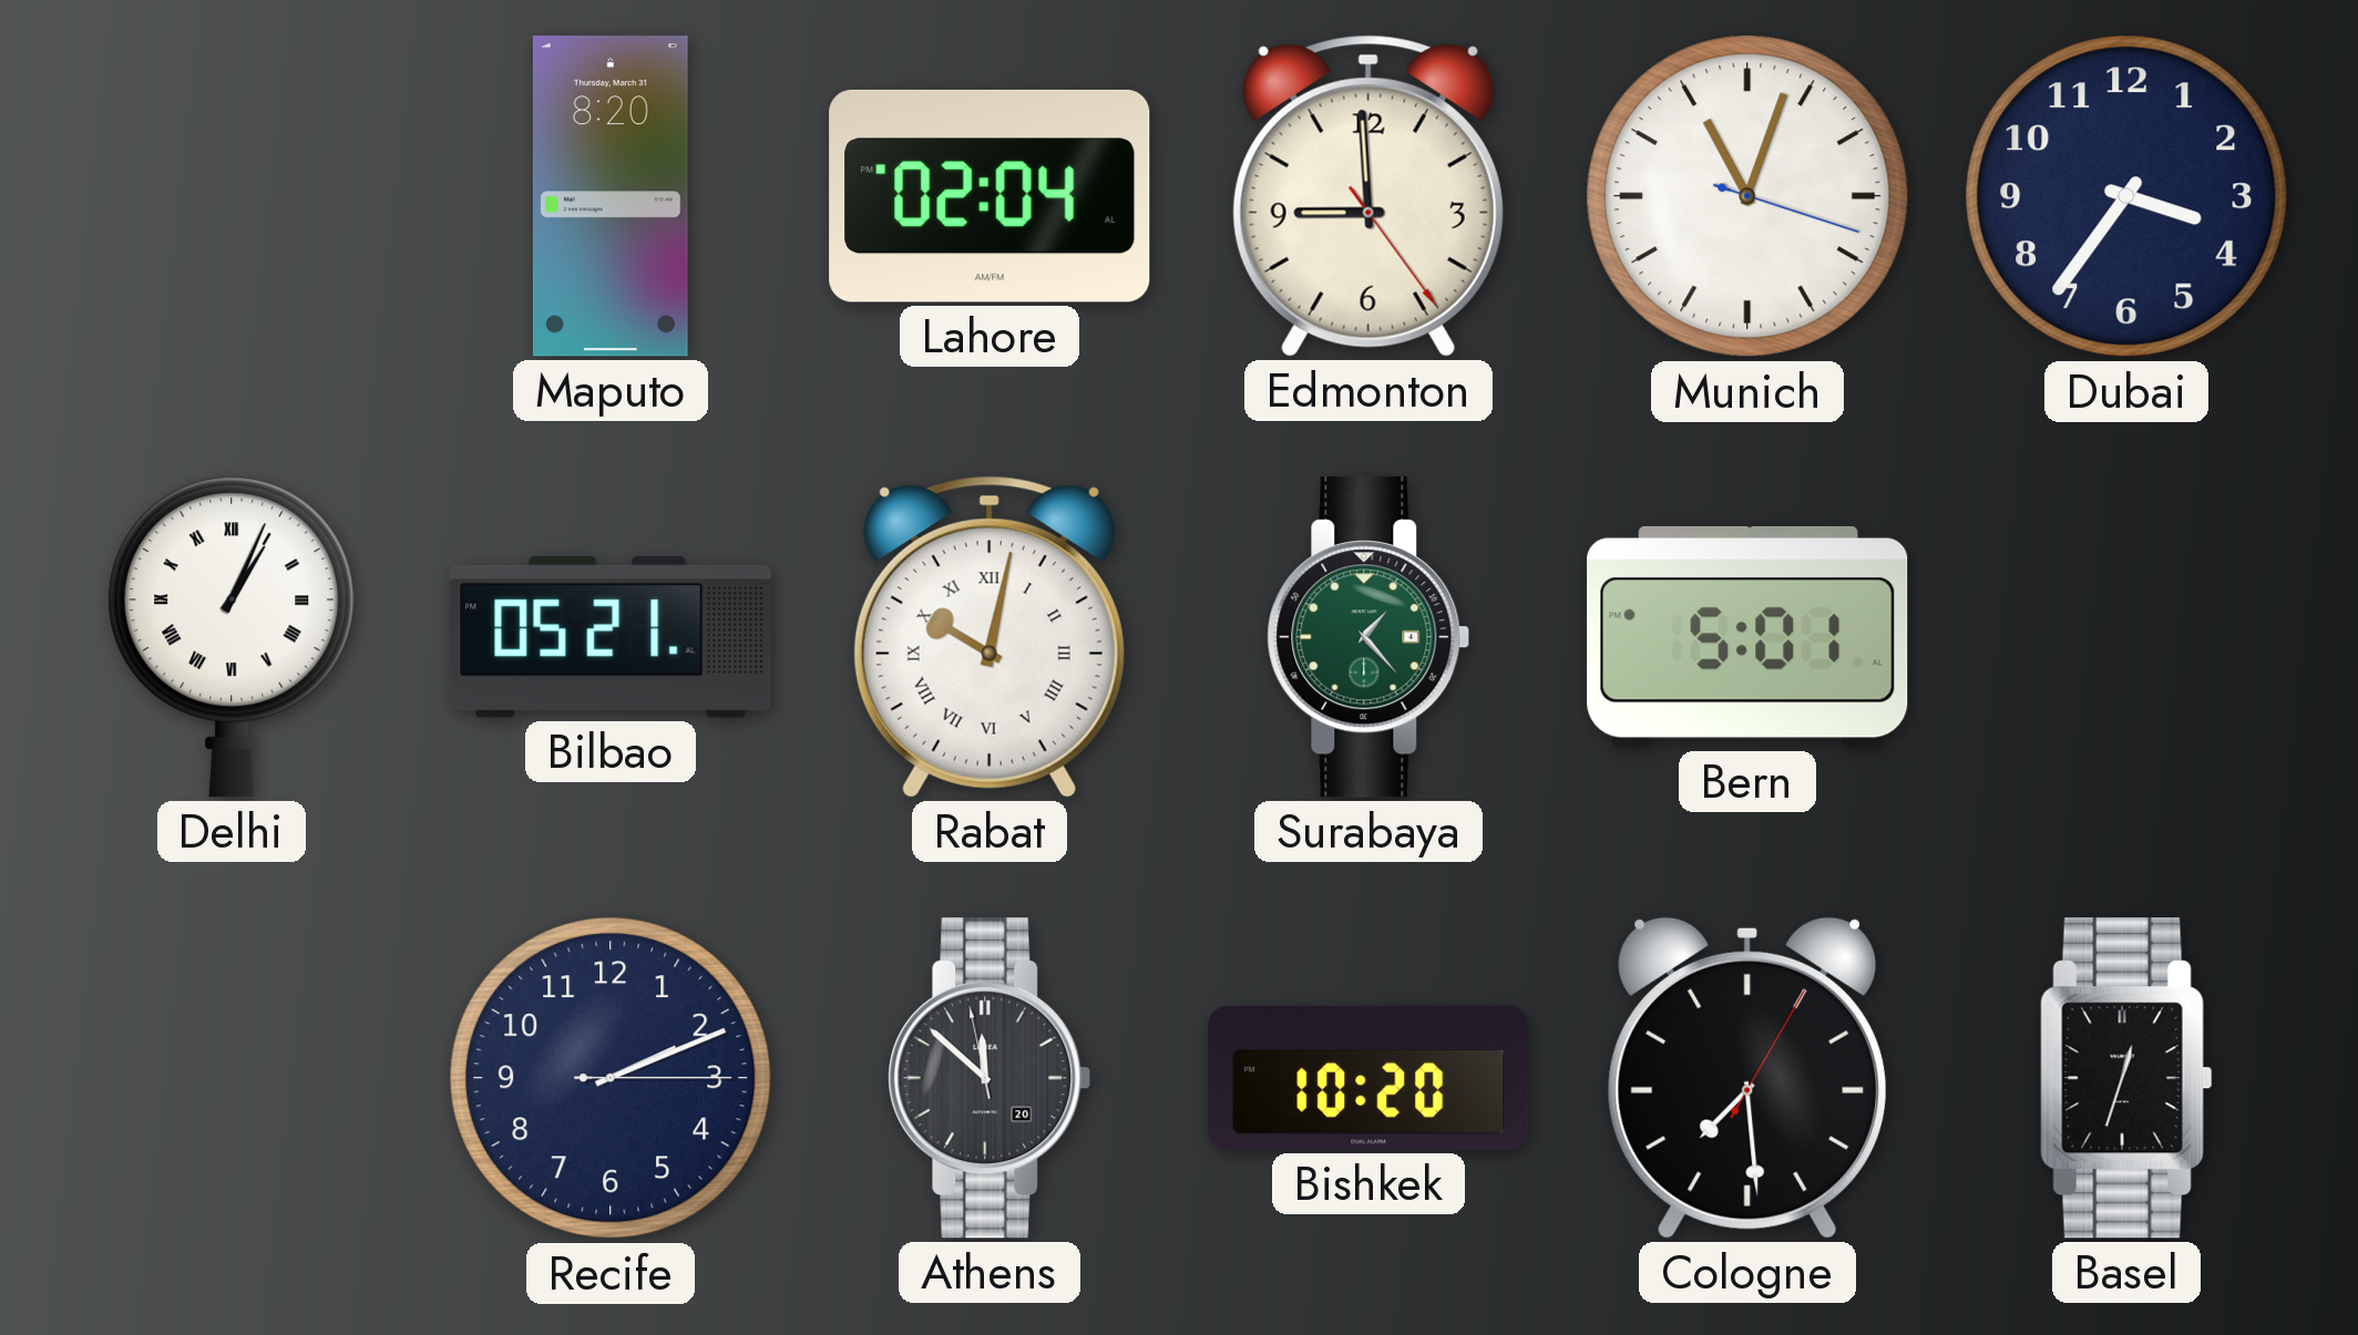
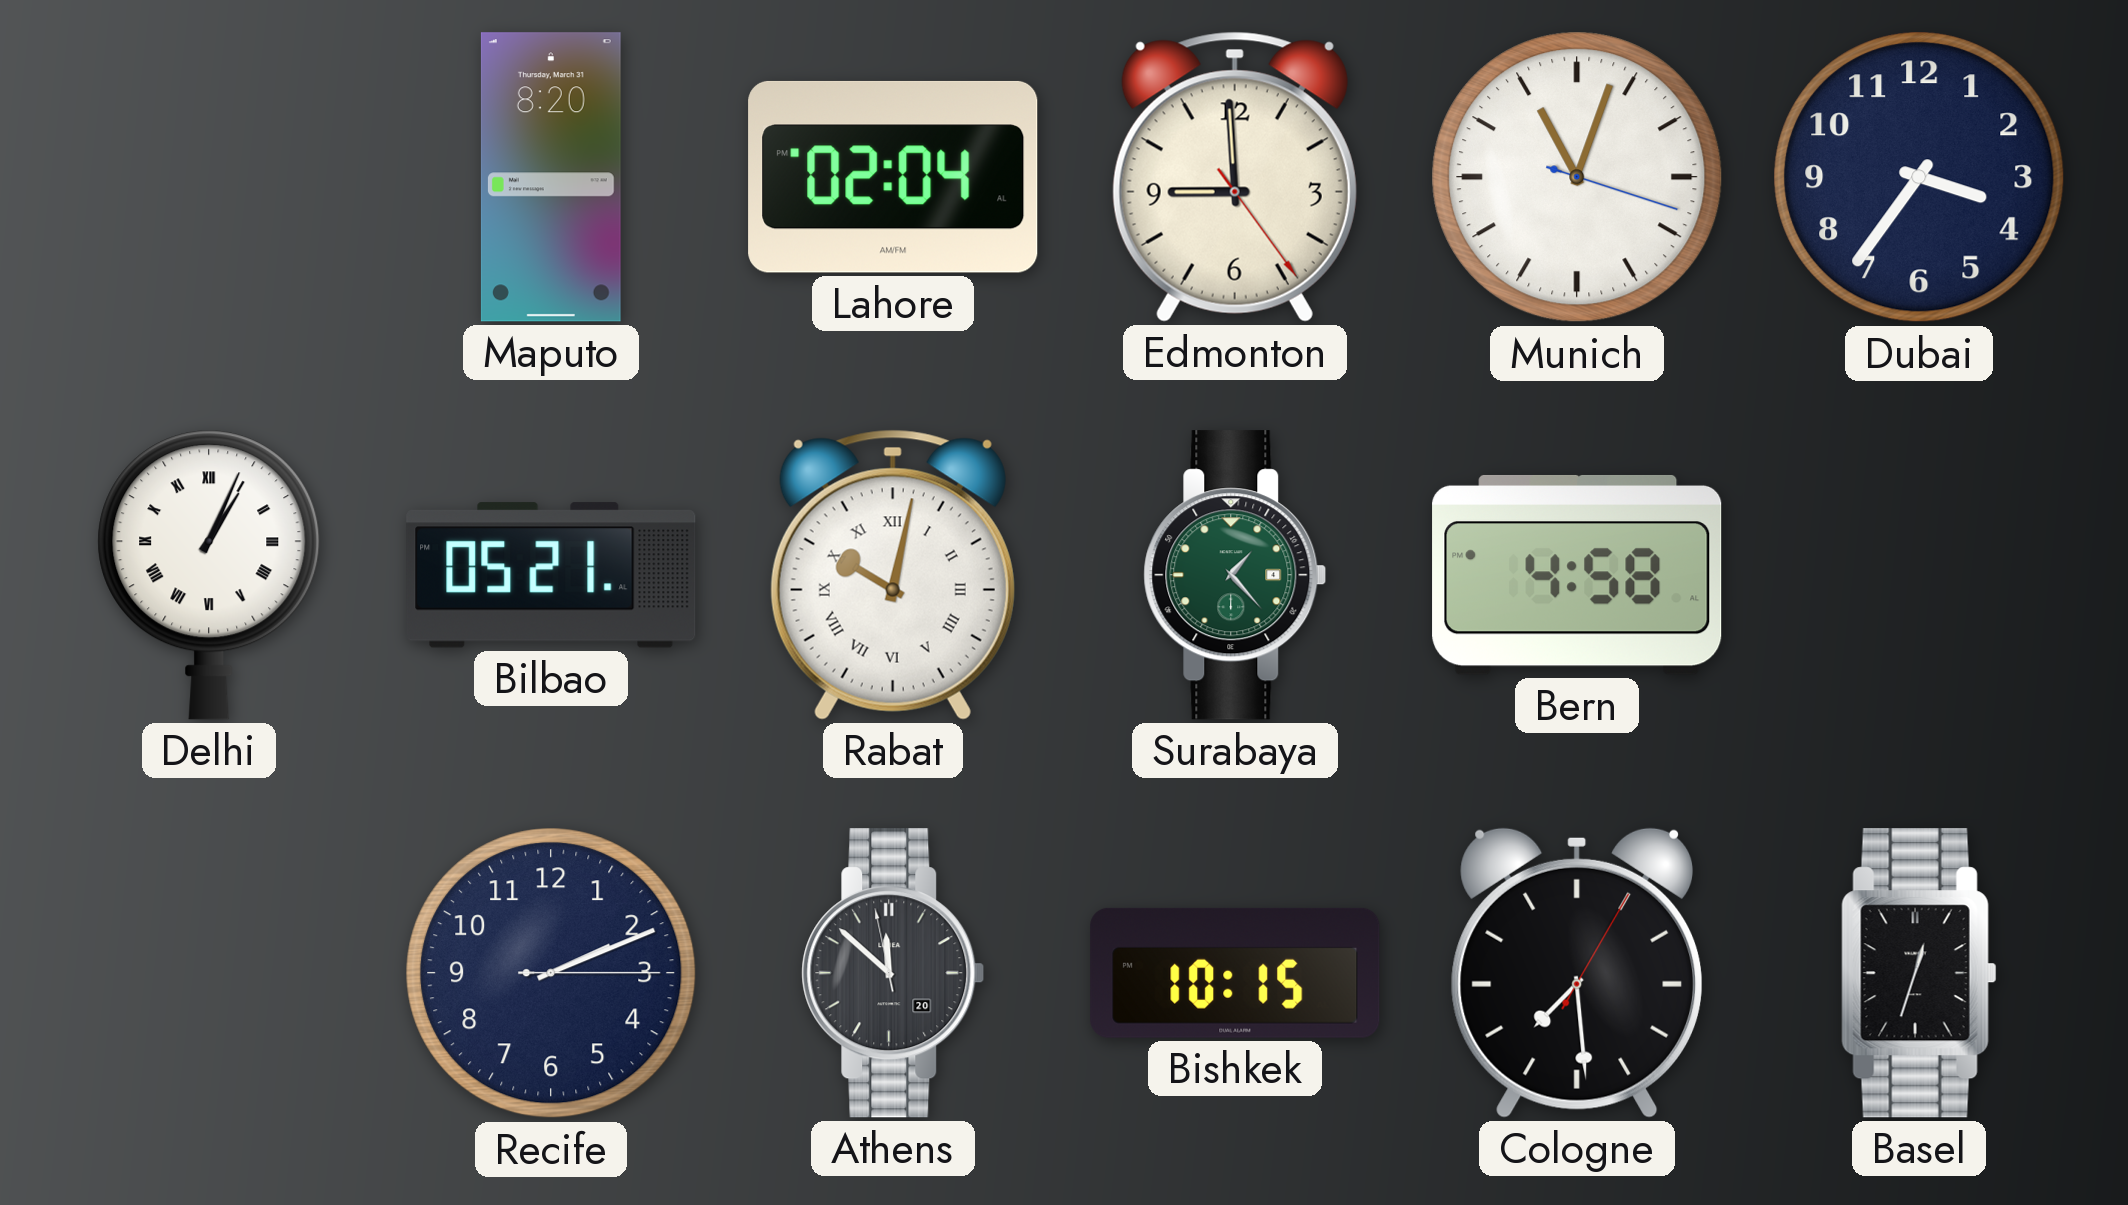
Bern: 5:01 -> 4:58
Bishkek: 10:20 -> 10:15
